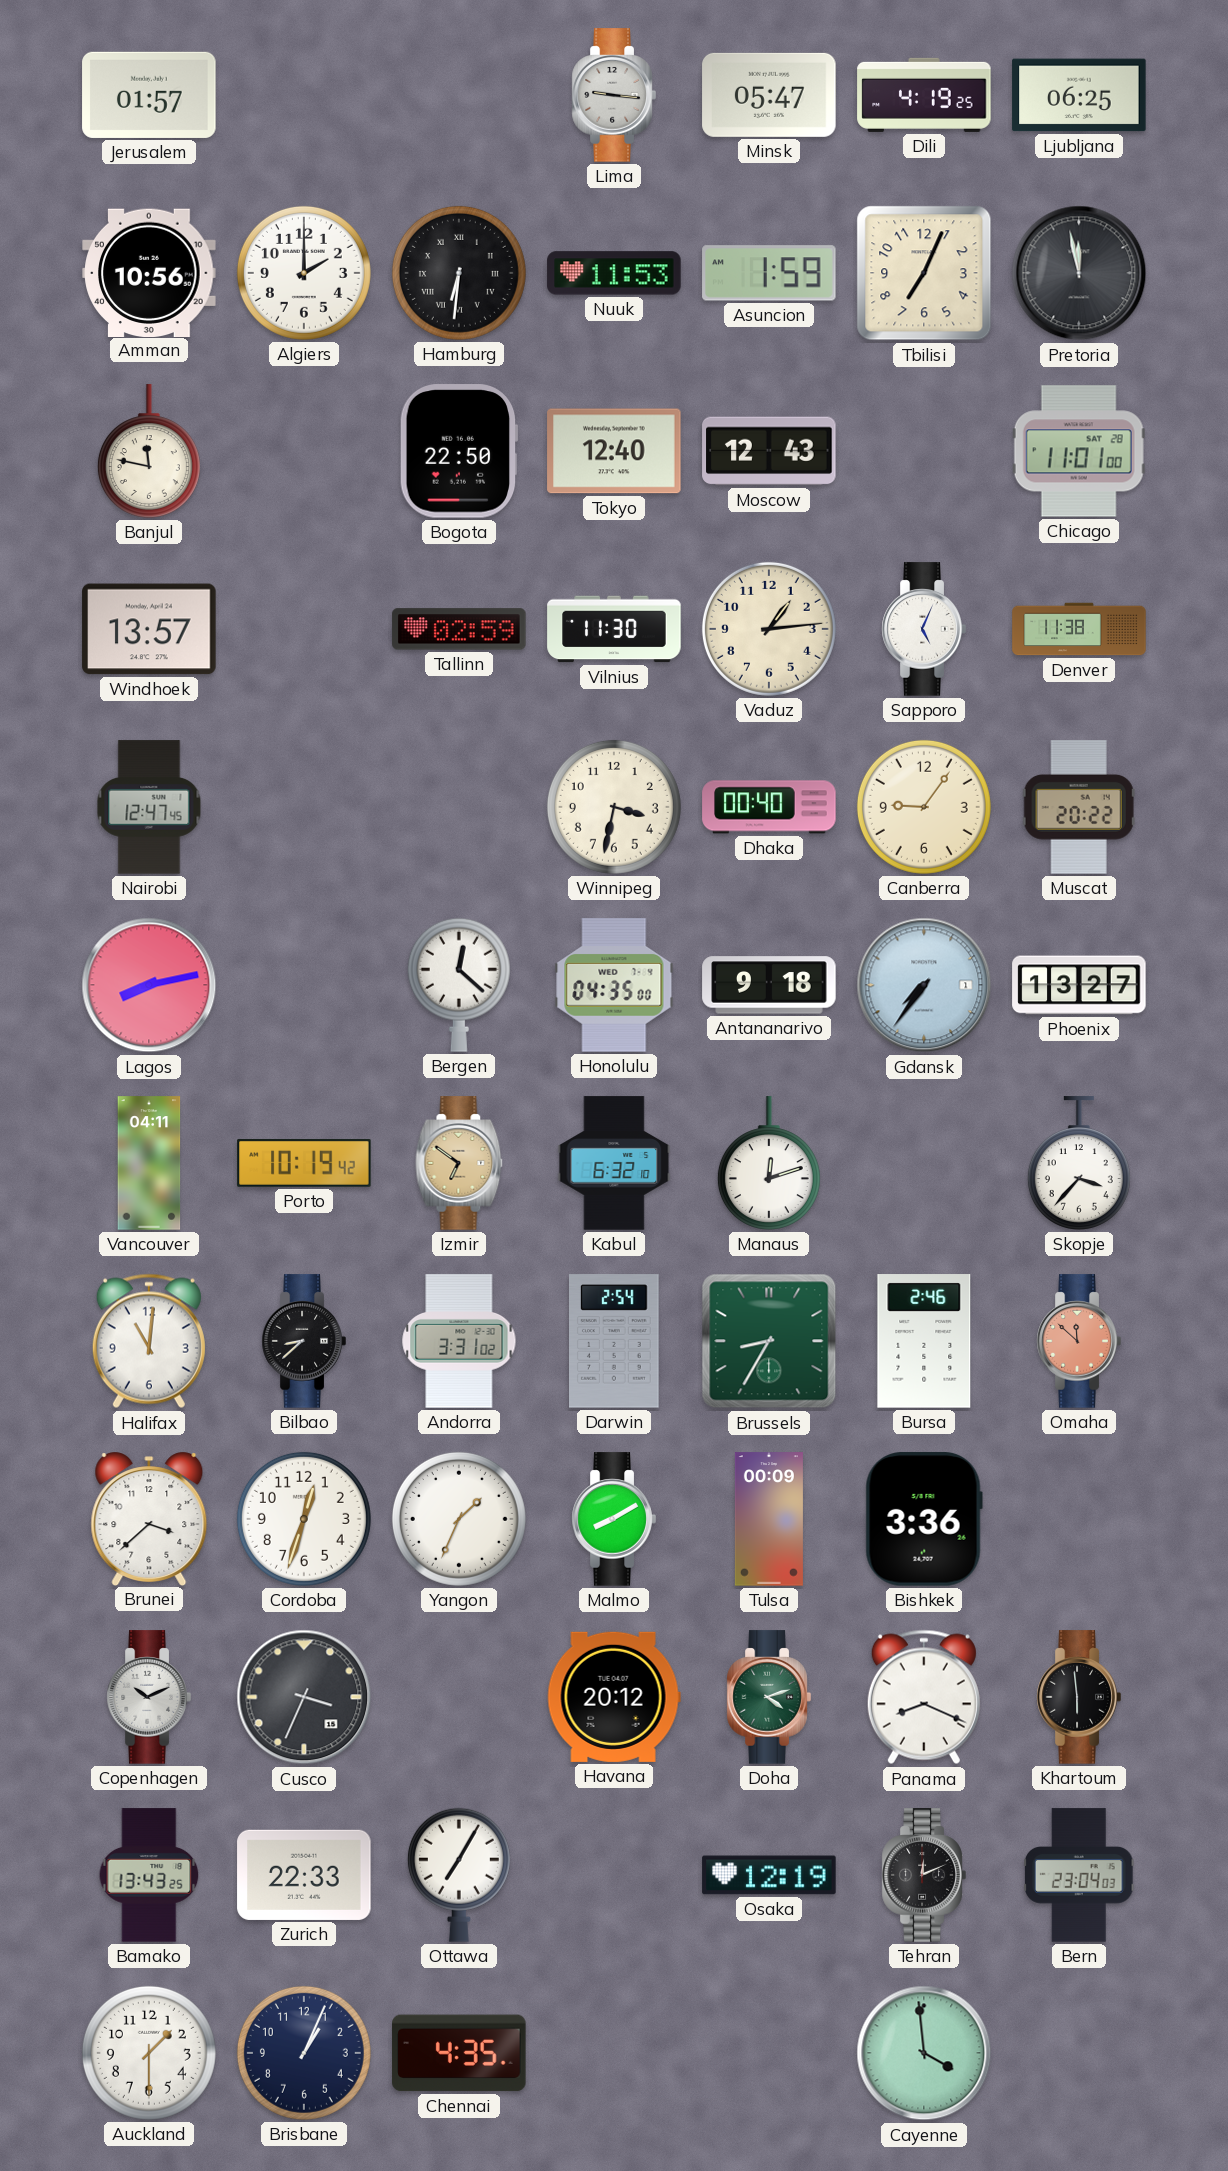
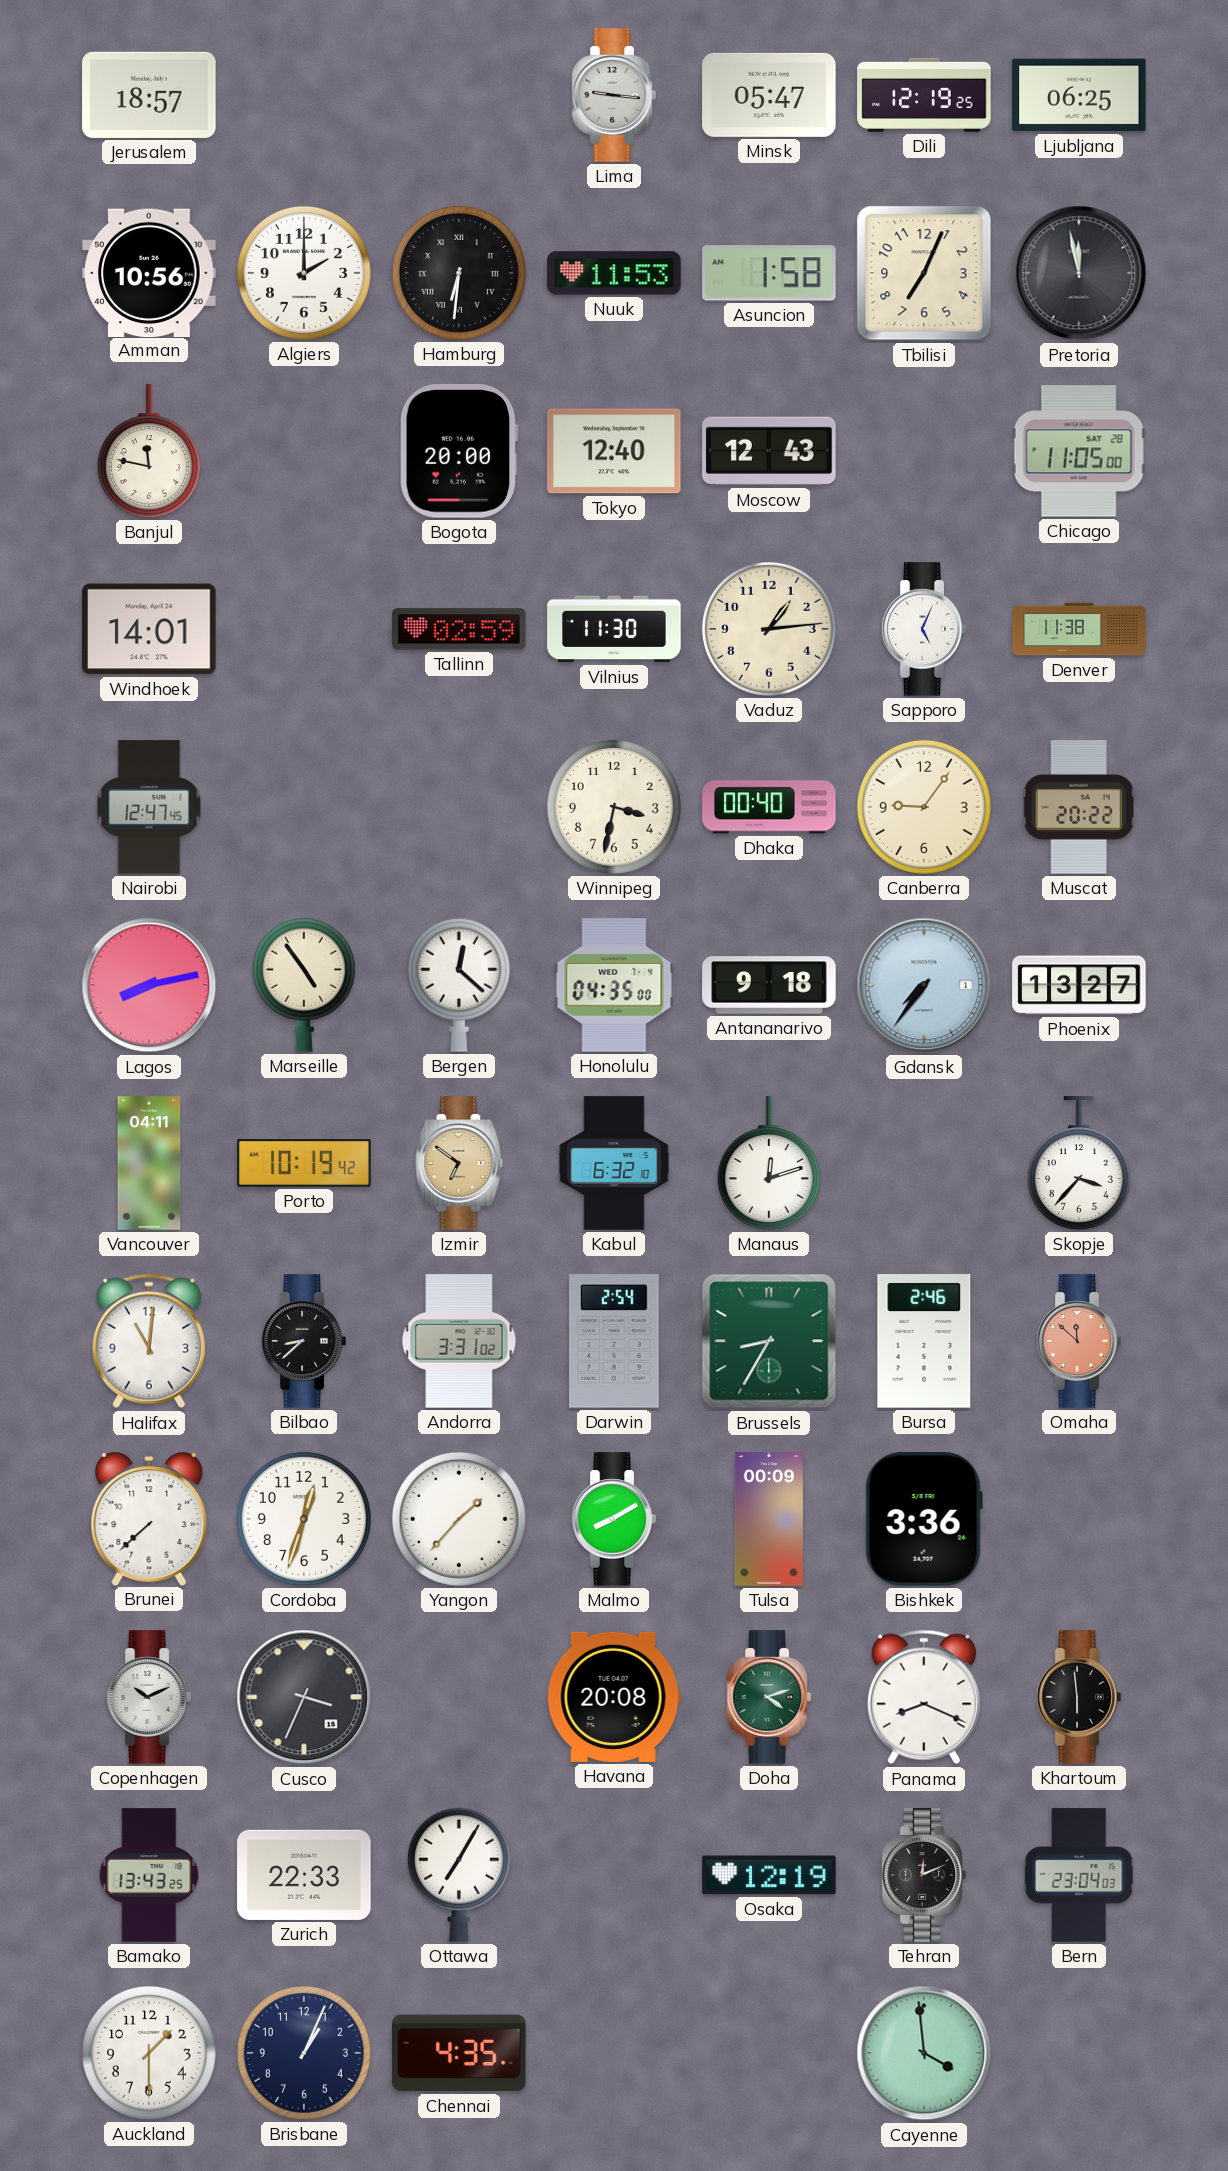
Jerusalem: 01:57 -> 18:57
Dili: 4:19 -> 12:19
Asuncion: 1:59 -> 1:58
Bogota: 22:50 -> 20:00
Chicago: 11:01 -> 11:05
Windhoek: 13:57 -> 14:01
Marseille: none -> 4:54
Brunei: 3:38 -> 7:38
Yangon: 1:34 -> 1:37
Havana: 20:12 -> 20:08
